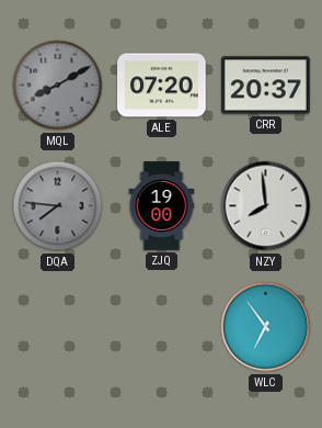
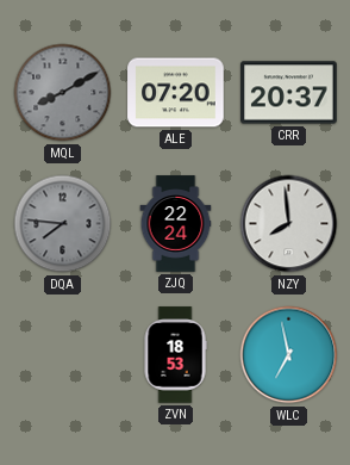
ZJQ: 19:00 -> 22:24
ZVN: none -> 18:53
WLC: 6:54 -> 6:58
